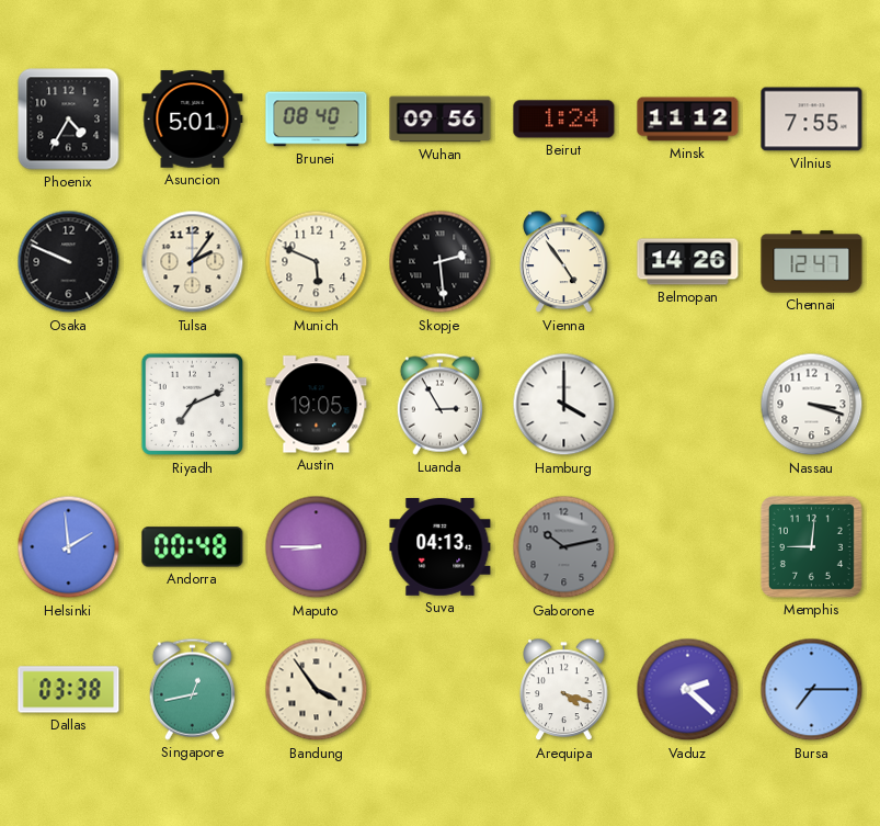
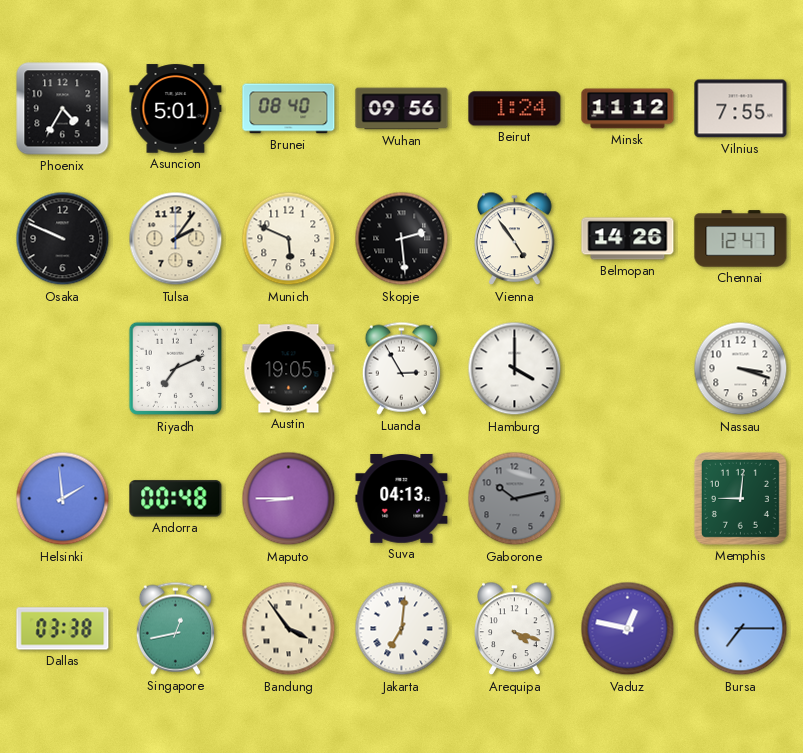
Jakarta: none -> 7:01
Vaduz: 2:22 -> 12:47
